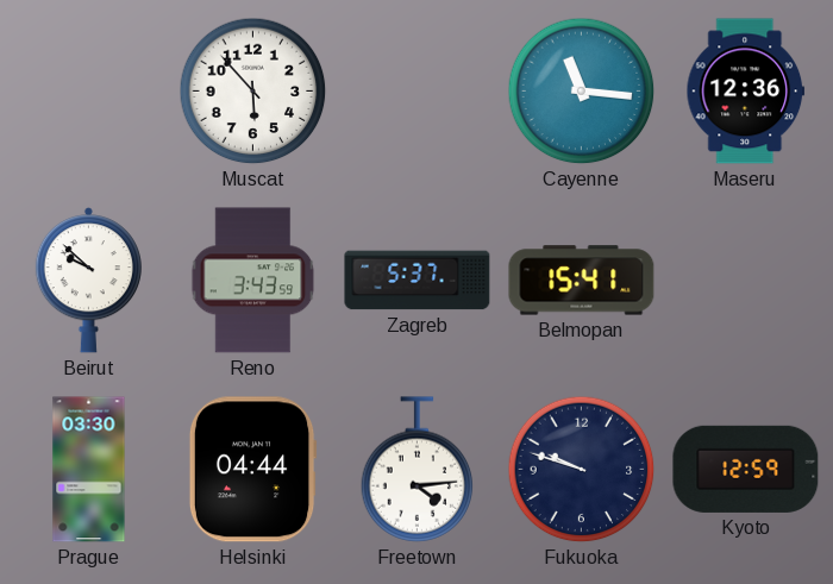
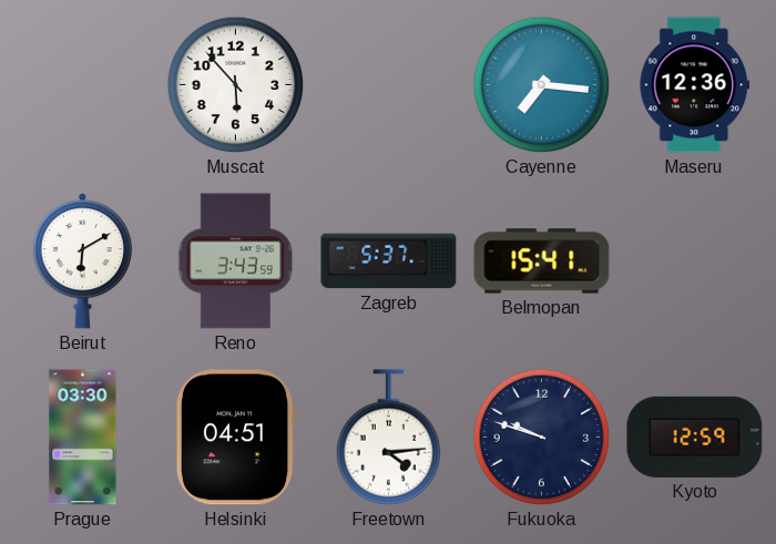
Cayenne: 11:16 -> 7:16
Beirut: 9:52 -> 6:10
Helsinki: 04:44 -> 04:51
